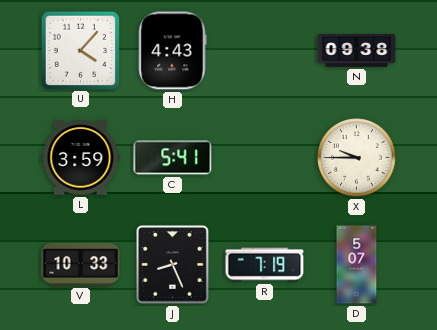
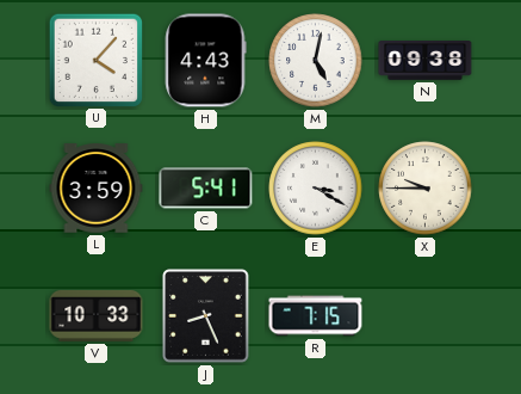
M: none -> 5:02
E: none -> 3:20
R: 7:19 -> 7:15
D: 5:07 -> none
